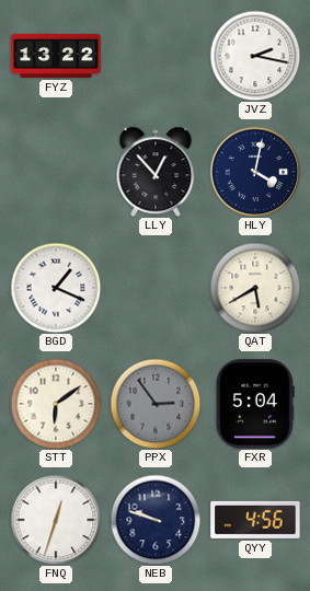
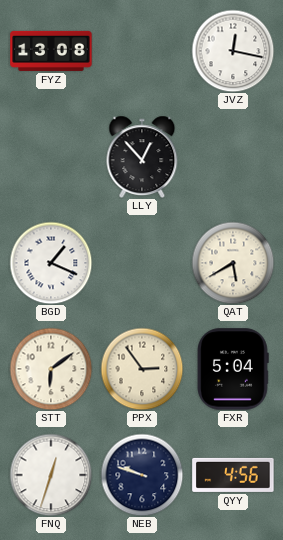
FYZ: 13:22 -> 13:08
JVZ: 2:17 -> 12:17
HLY: 4:02 -> none
PPX dial: grey -> cream
